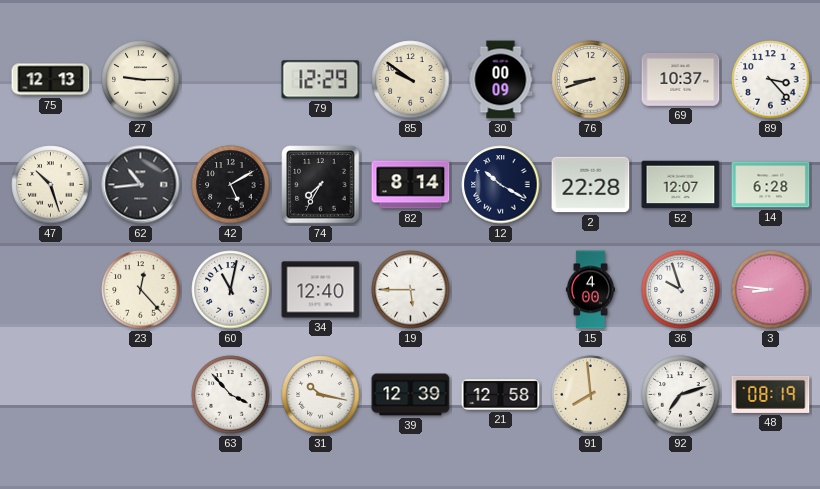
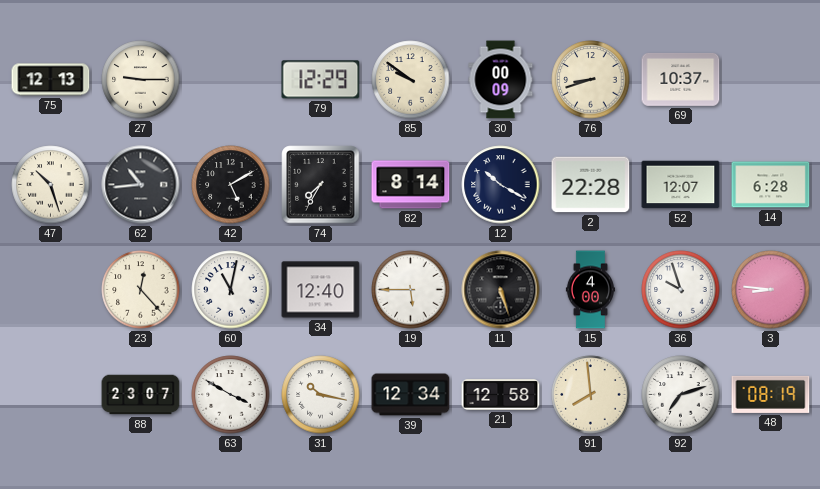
89: 3:23 -> none
11: none -> 5:27
88: none -> 23:07
63: 3:53 -> 3:50
39: 12:39 -> 12:34
